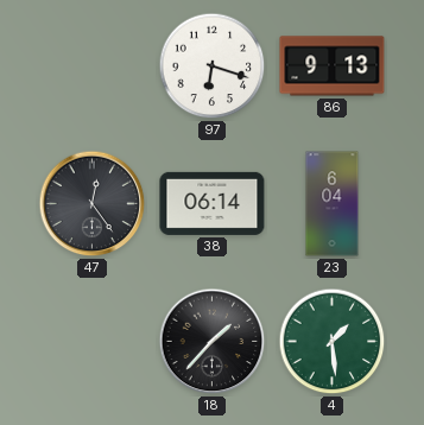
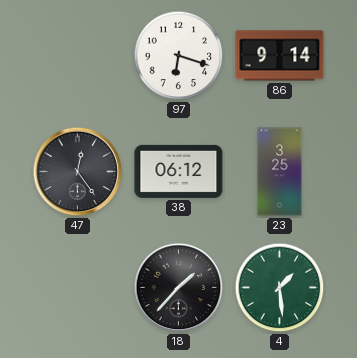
86: 9:13 -> 9:14
38: 06:14 -> 06:12
23: 6:04 -> 3:25
